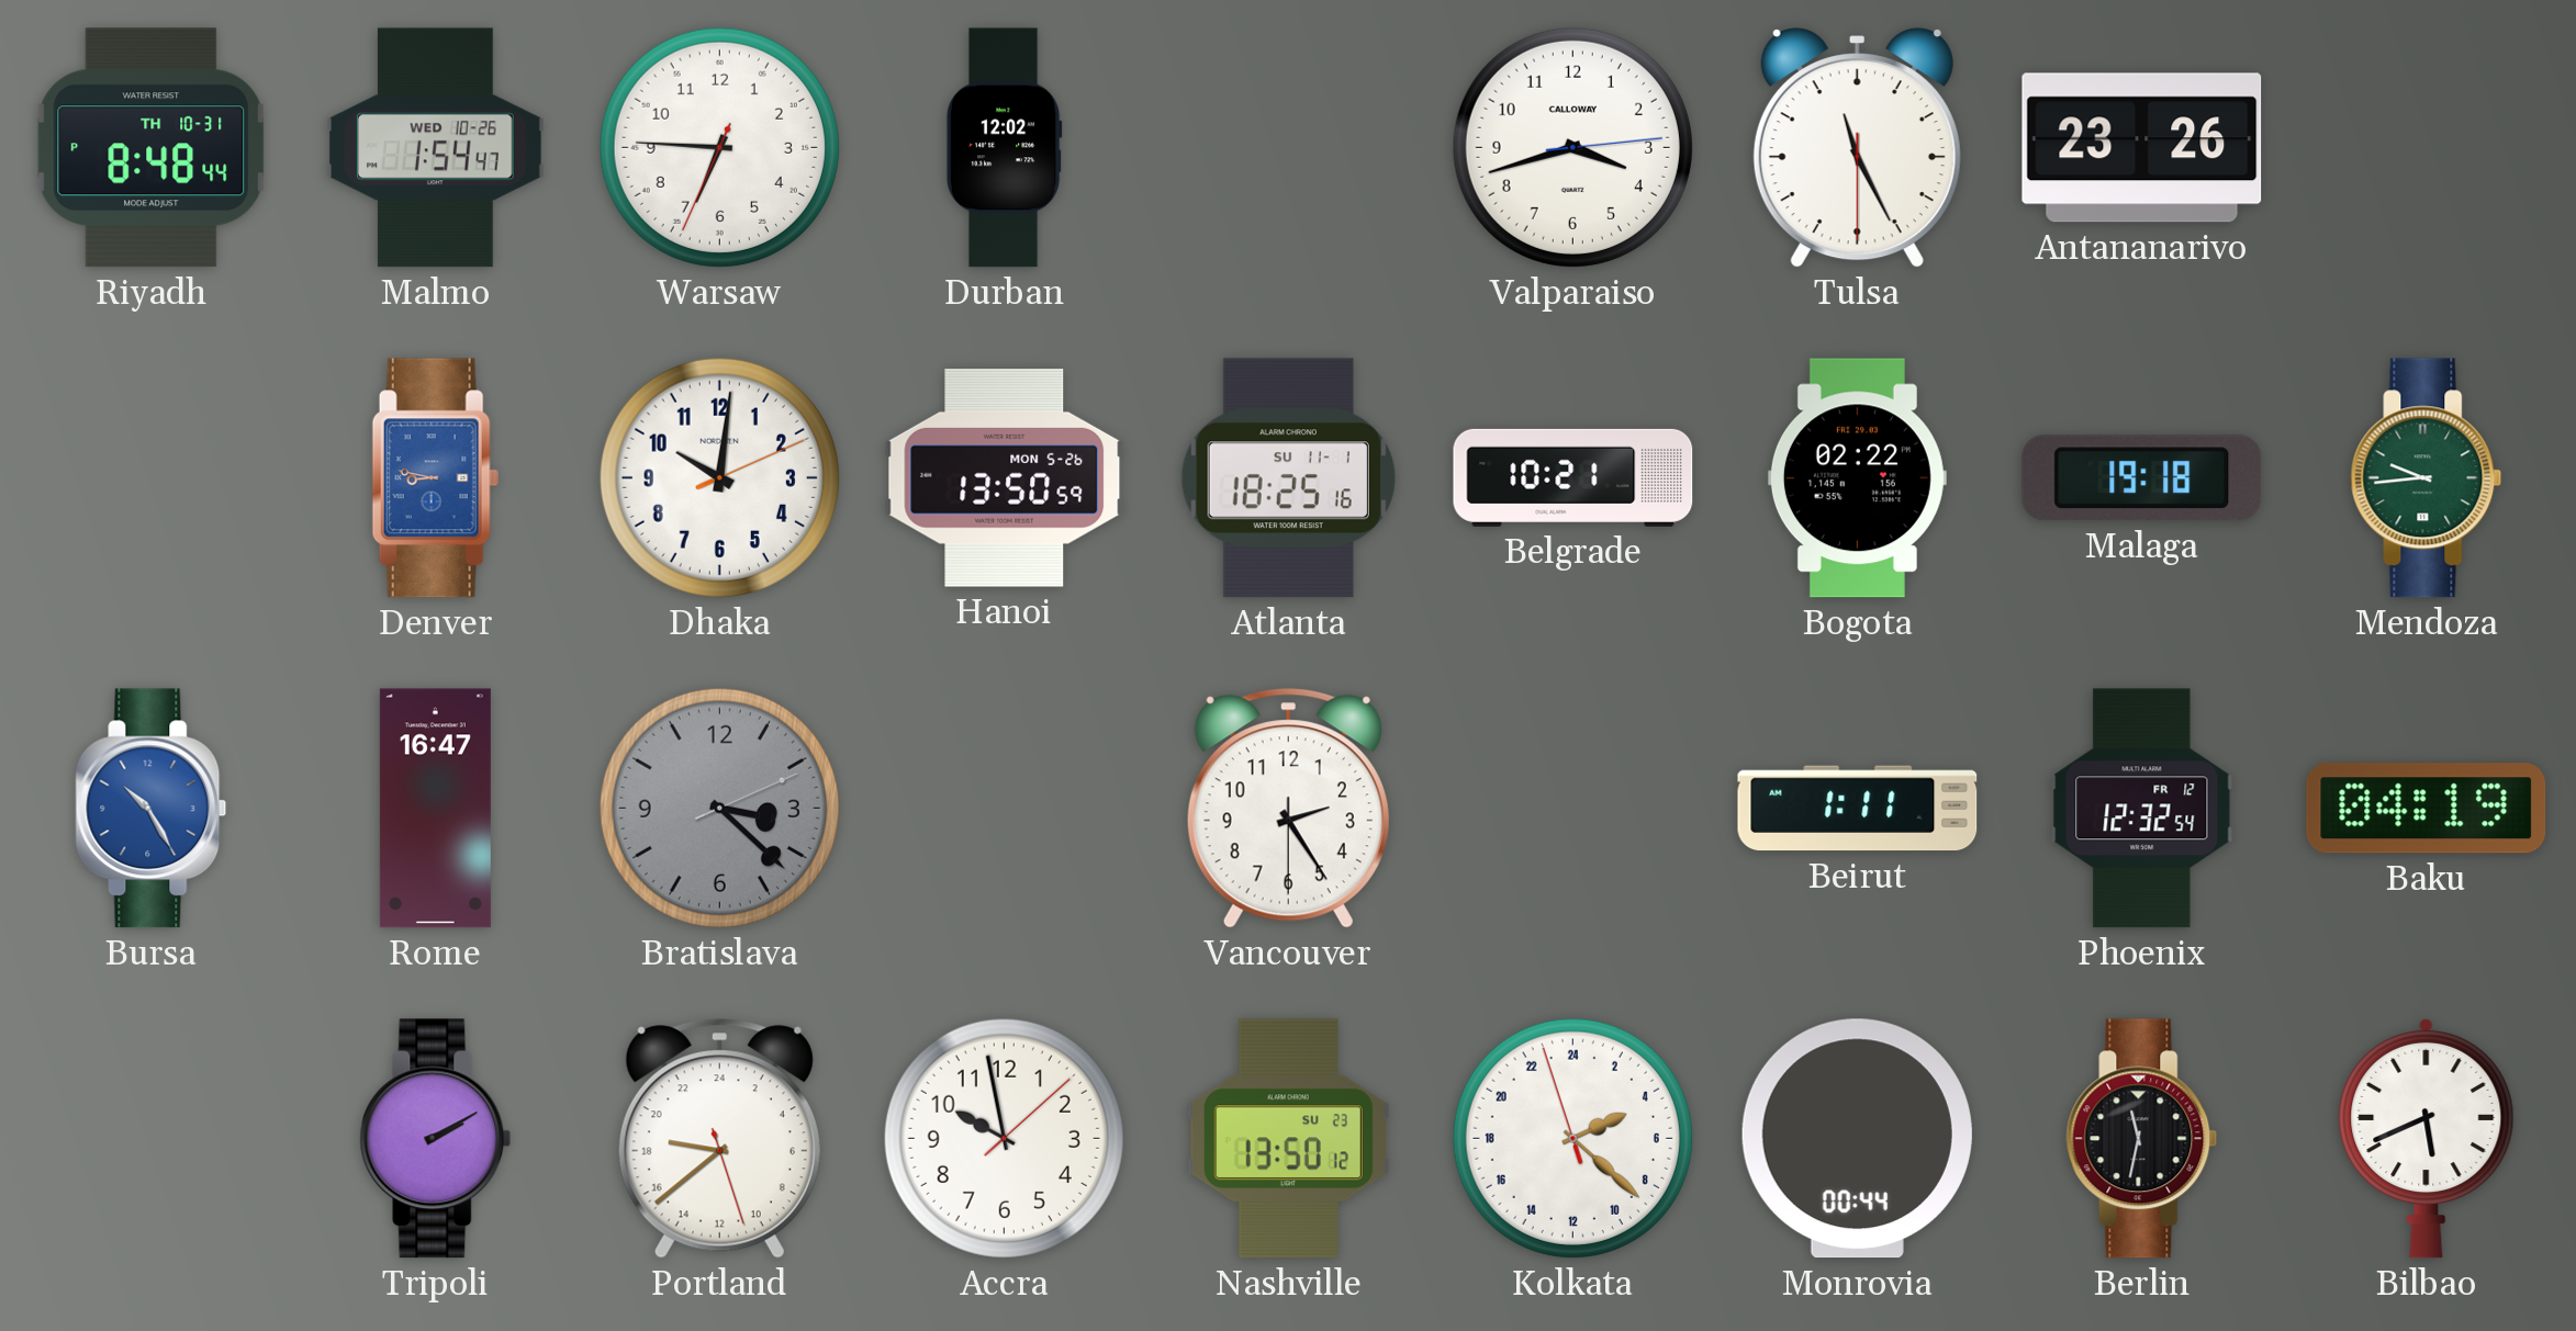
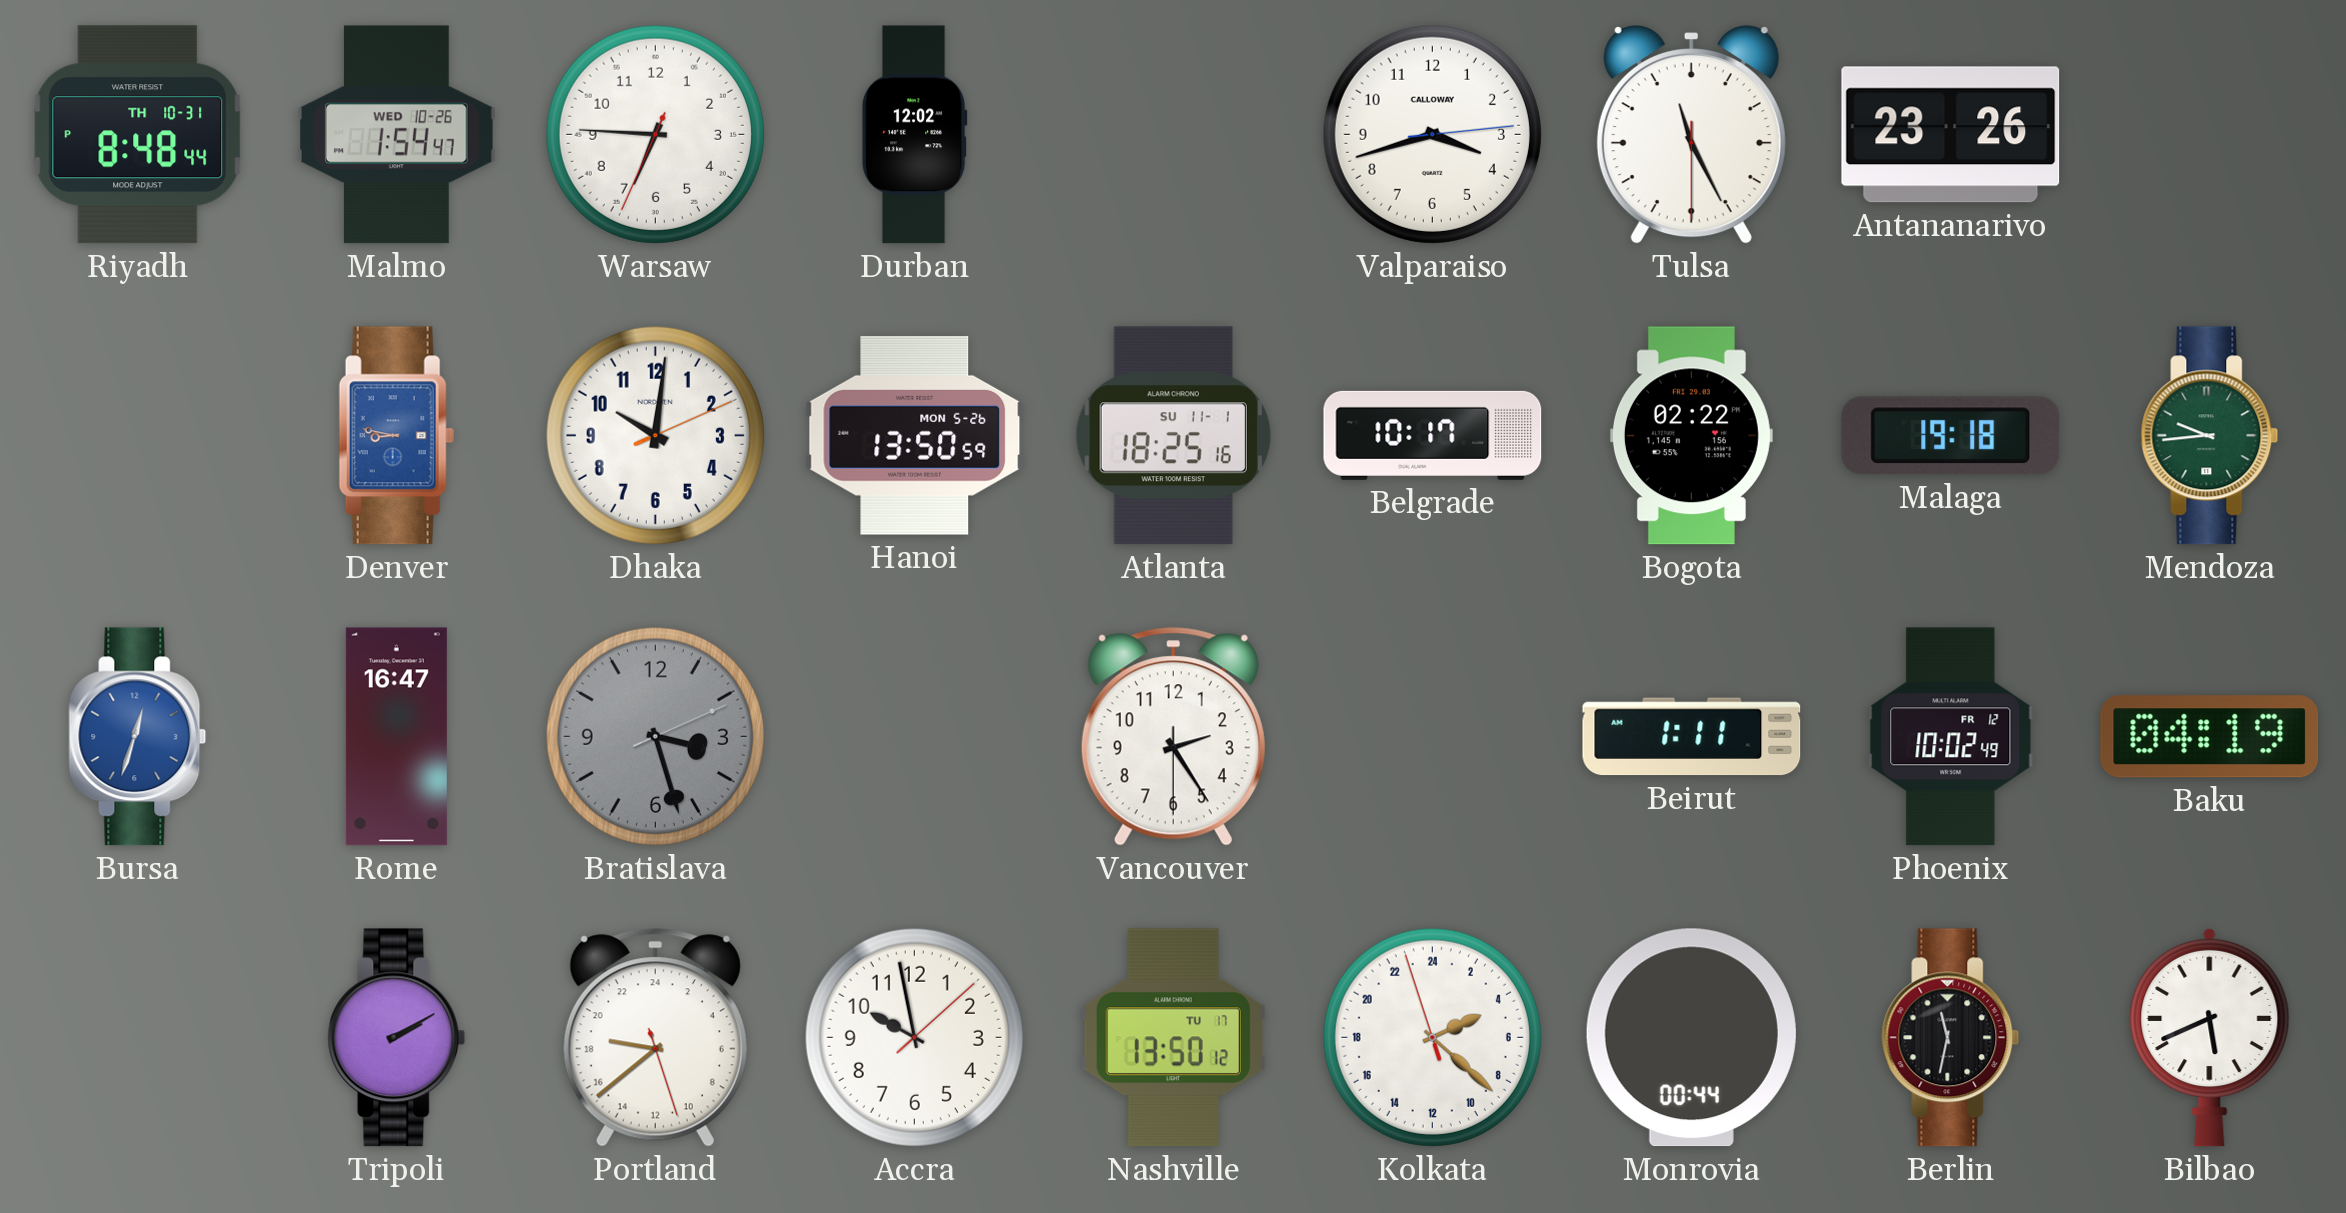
Belgrade: 10:21 -> 10:17
Bursa: 10:25 -> 12:33
Bratislava: 3:22 -> 3:27
Phoenix: 12:32 -> 10:02
Nashville date: SU 23 -> TU 17
